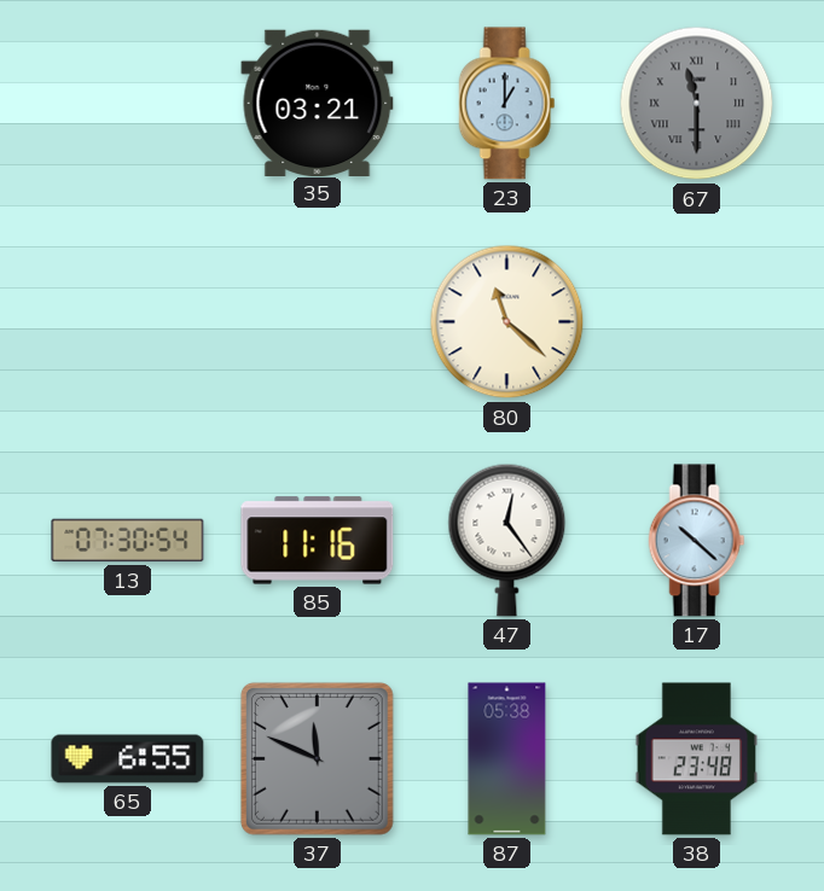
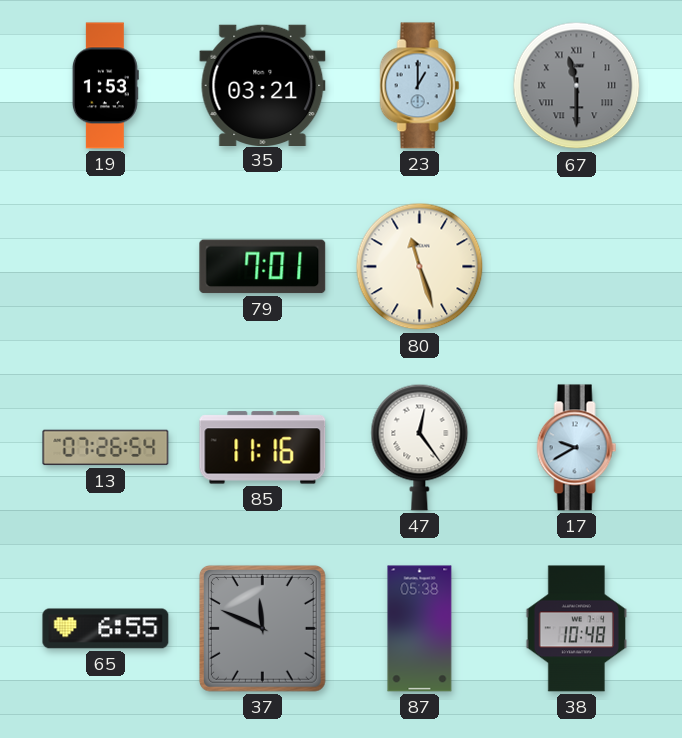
19: none -> 1:53
79: none -> 7:01
80: 11:22 -> 11:27
13: 07:30 -> 07:26
17: 10:22 -> 9:40
38: 23:48 -> 10:48
